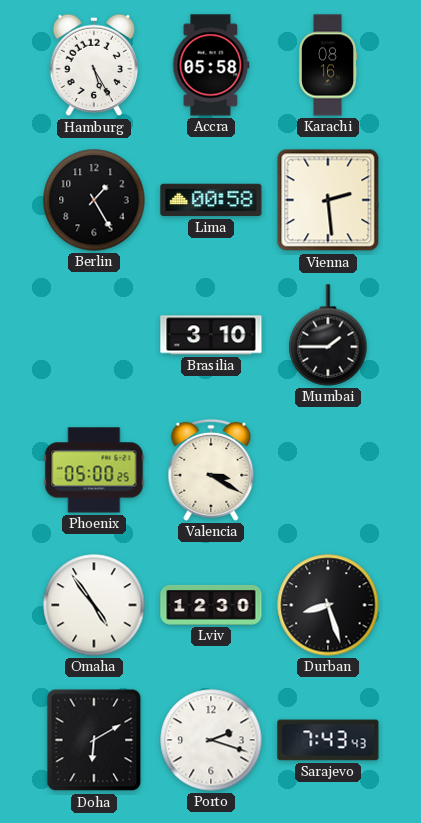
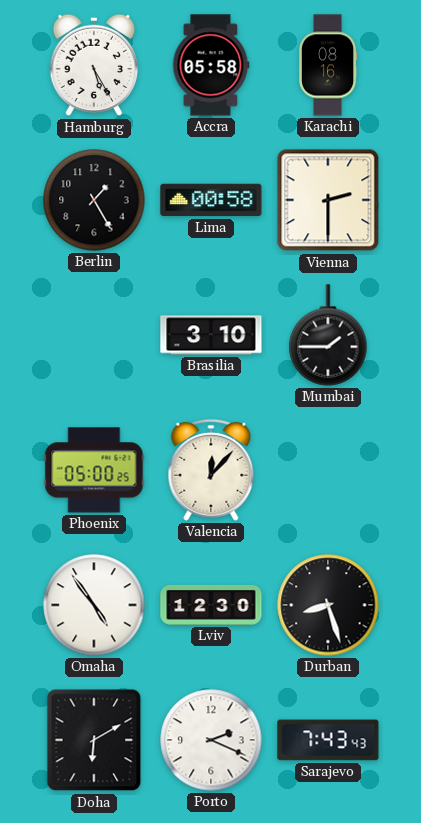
Vienna: 2:29 -> 2:30
Valencia: 3:20 -> 12:07
Porto: 2:18 -> 2:19
